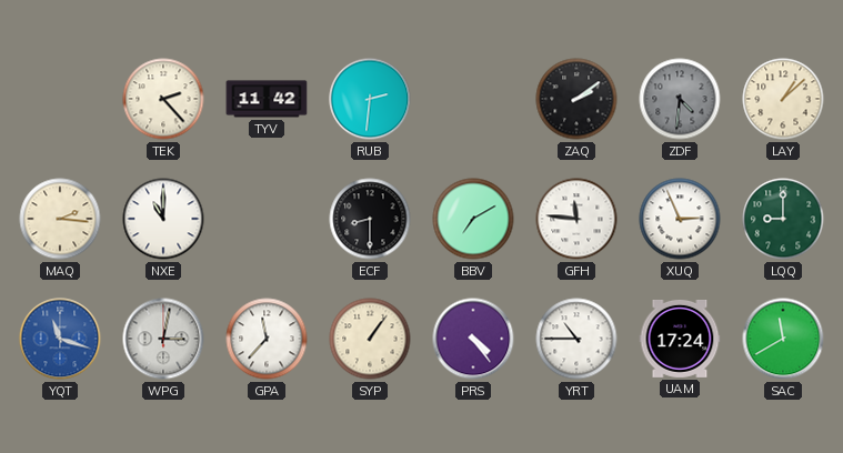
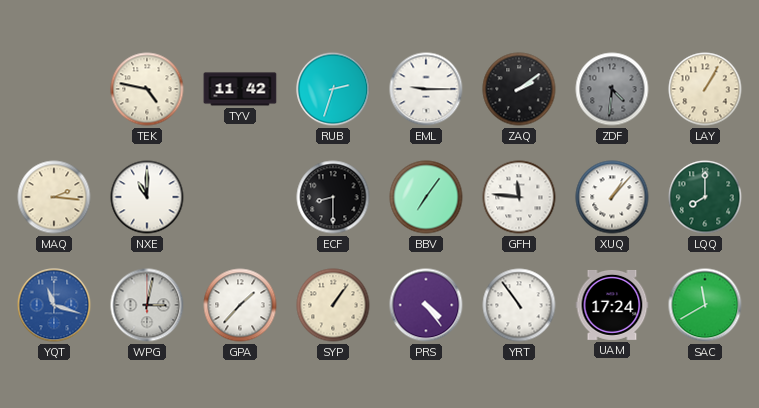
TEK: 2:23 -> 4:47
RUB: 2:31 -> 2:33
EML: none -> 9:15
LAY: 1:08 -> 1:05
BBV: 7:10 -> 7:06
XUQ: 2:56 -> 1:07
LQQ: 9:00 -> 8:00
GPA: 11:37 -> 1:37
YRT: 10:45 -> 10:54
